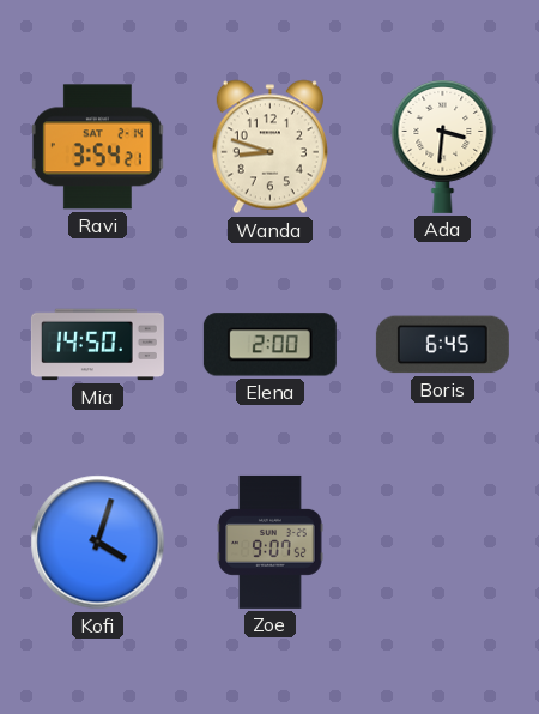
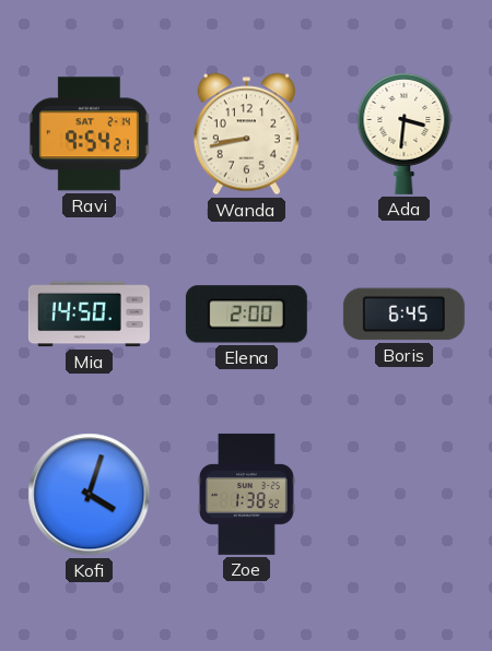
Ravi: 3:54 -> 9:54
Wanda: 8:48 -> 8:43
Zoe: 9:07 -> 1:38
